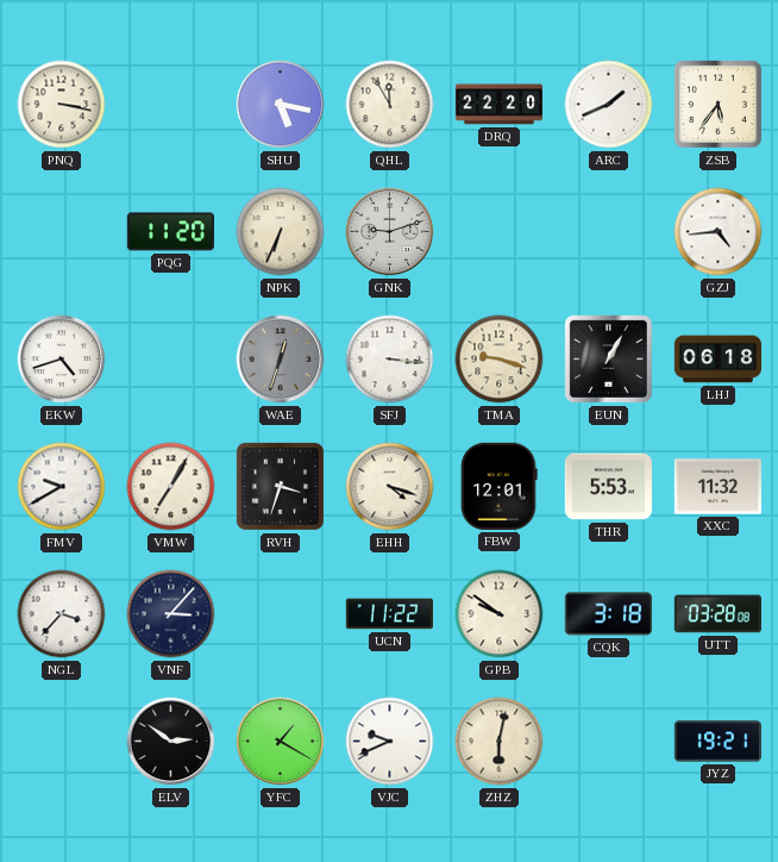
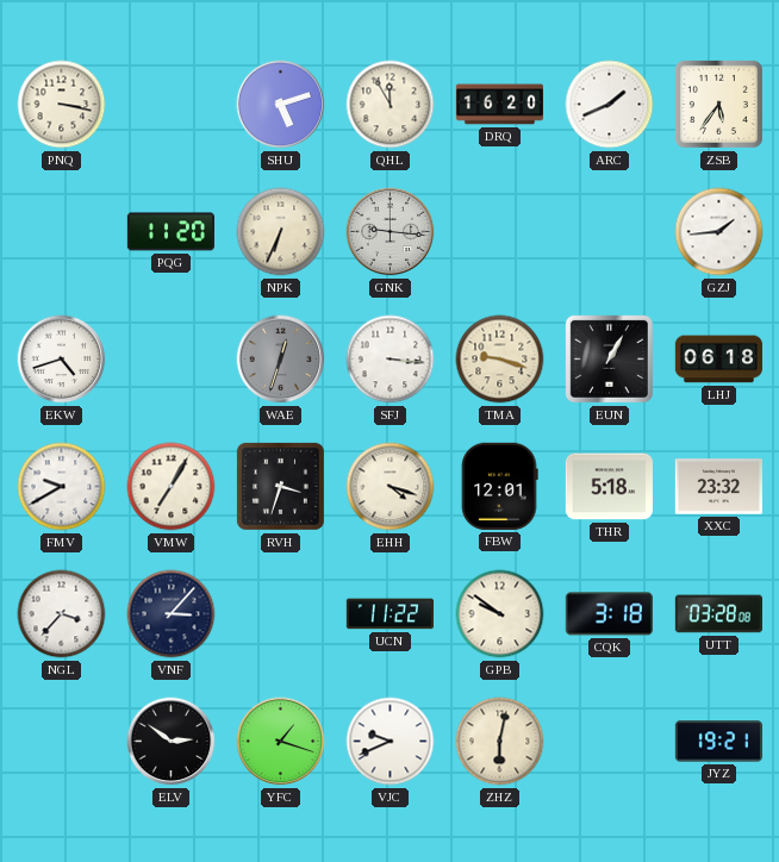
SHU: 5:17 -> 5:12
DRQ: 22:20 -> 16:20
GNK: 9:12 -> 9:16
GZJ: 4:44 -> 1:44
THR: 5:53 -> 5:18
XXC: 11:32 -> 23:32
YFC: 1:20 -> 1:18
